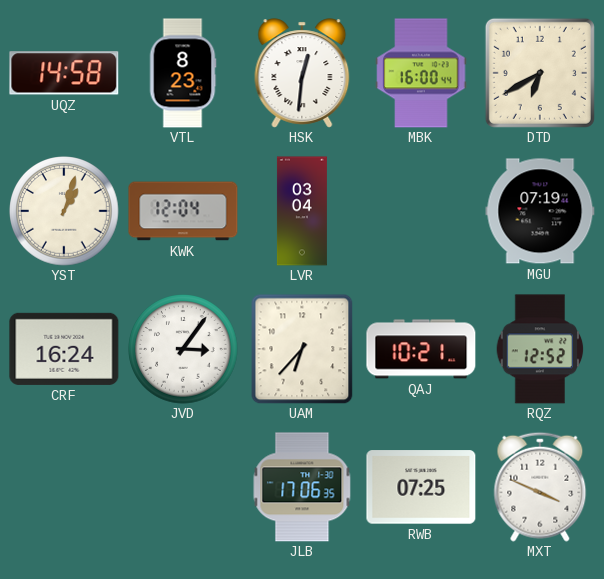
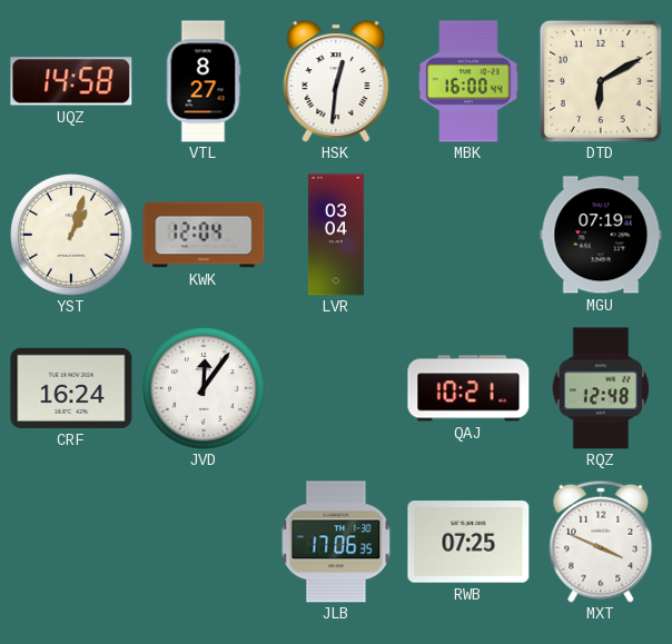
VTL: 8:23 -> 8:27
DTD: 6:40 -> 6:10
JVD: 3:06 -> 12:06
UAM: 6:37 -> none
RQZ: 12:52 -> 12:48
